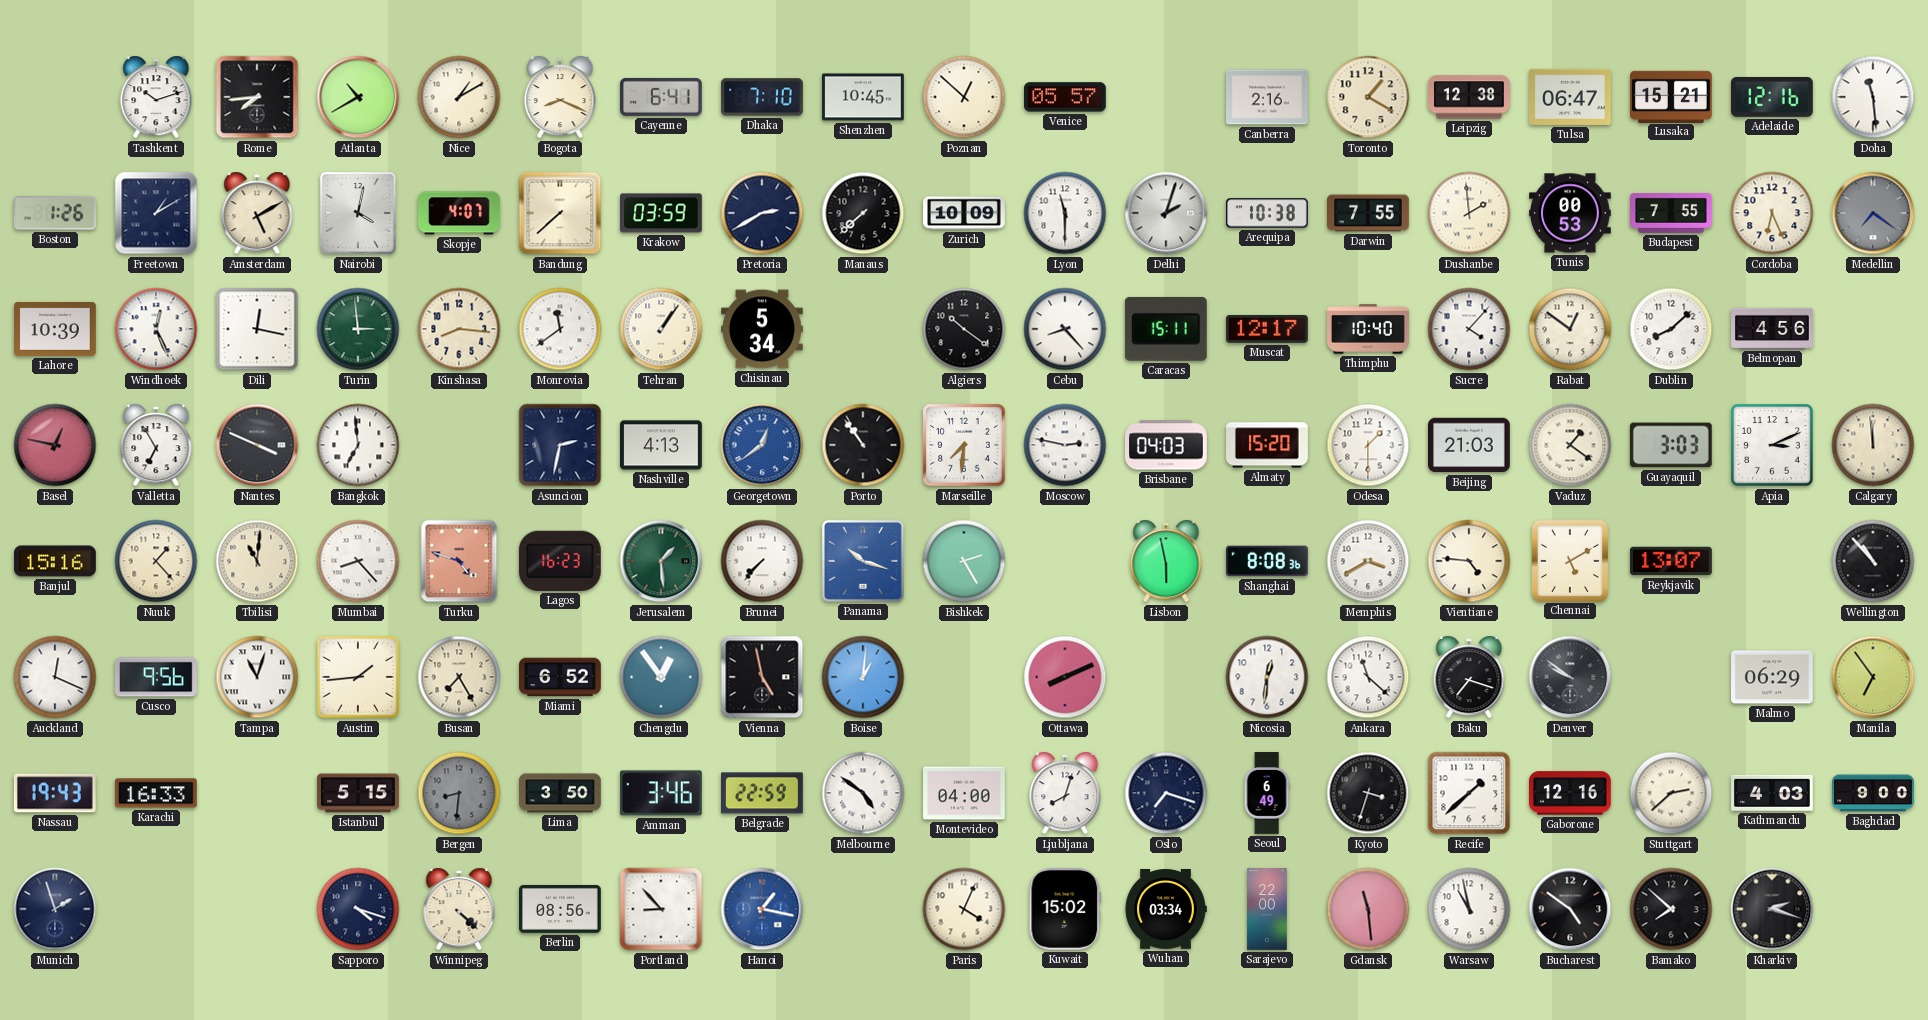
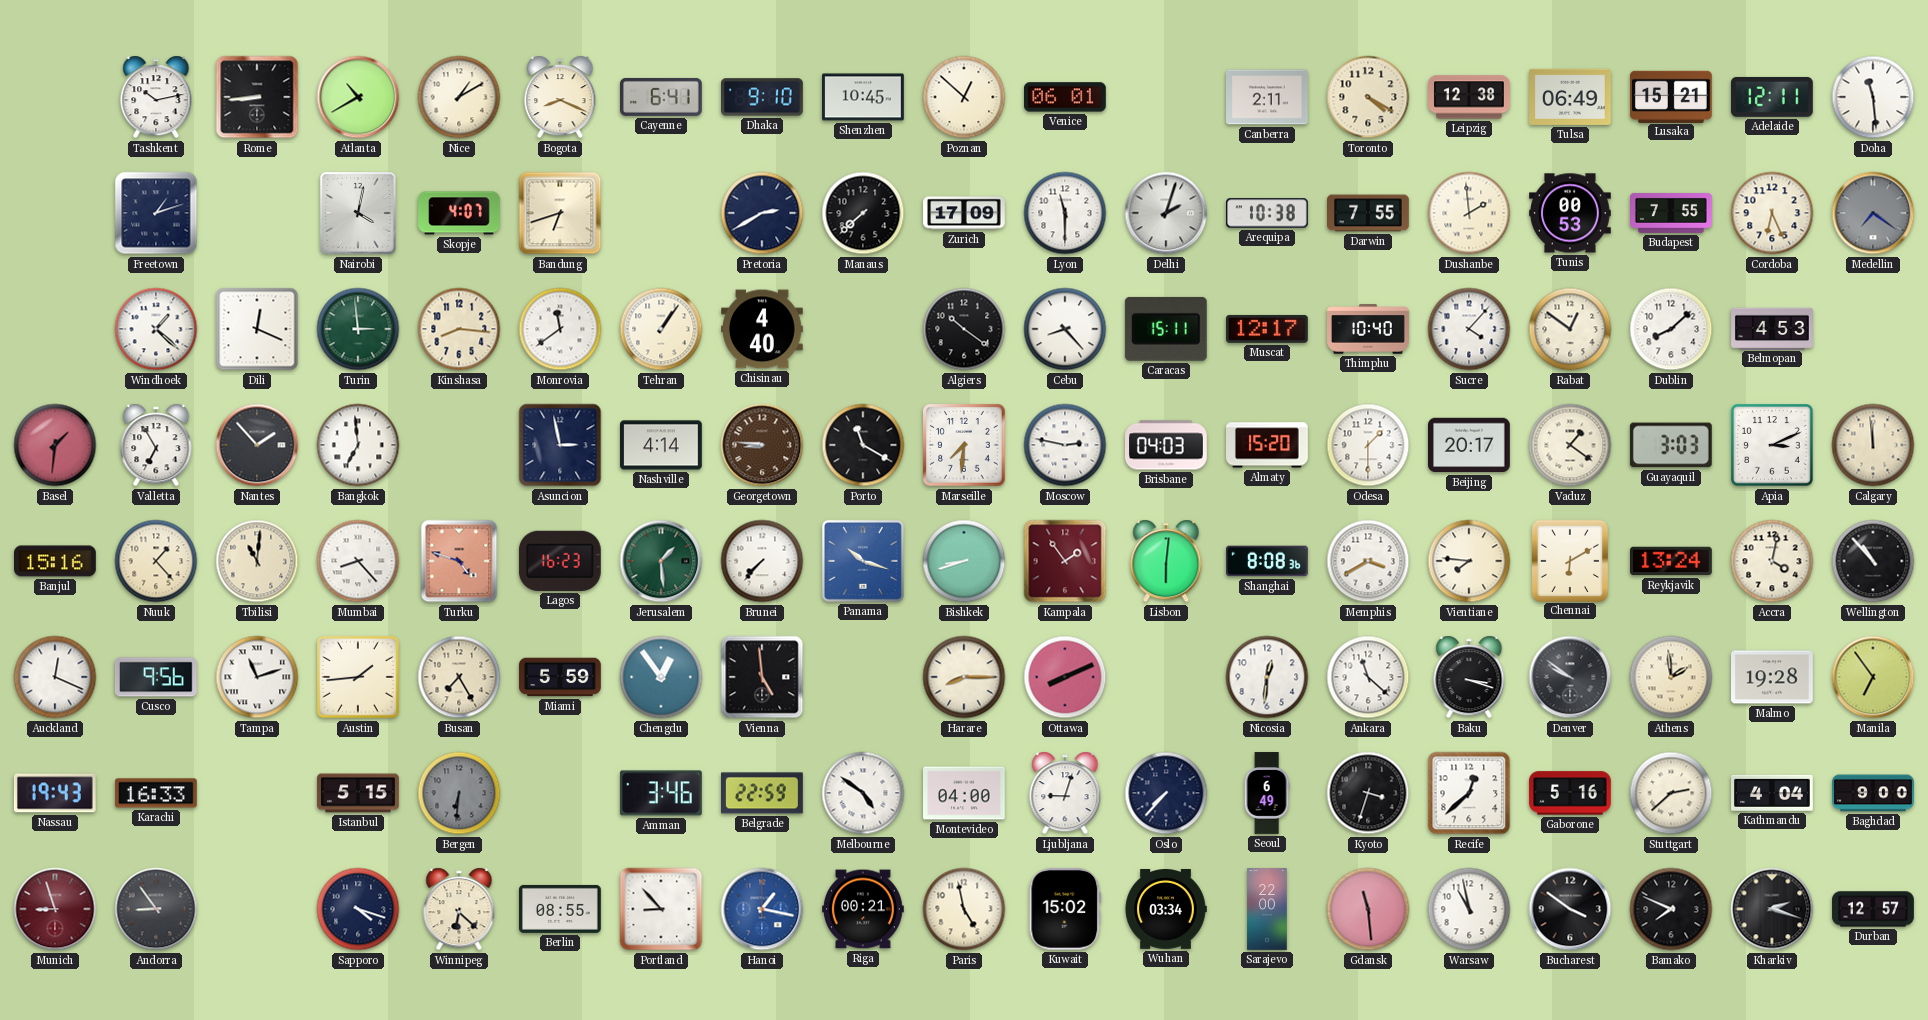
Tashkent: 10:12 -> 10:13
Rome: 7:44 -> 8:44
Dhaka: 7:10 -> 9:10
Venice: 05:57 -> 06:01
Canberra: 2:16 -> 2:11
Toronto: 1:20 -> 4:20
Tulsa: 06:47 -> 06:49
Adelaide: 12:16 -> 12:11
Boston: 1:26 -> none
Freetown: 1:10 -> 1:12
Amsterdam: 5:10 -> none
Bandung: 7:38 -> 6:42
Krakow: 03:59 -> none
Zurich: 10:09 -> 17:09
Lahore: 10:39 -> none
Windhoek: 12:26 -> 1:22
Dili: 12:17 -> 12:19
Chisinau: 5:34 -> 4:40
Belmopan: 4:56 -> 4:53
Basel: 12:47 -> 1:31
Nantes: 3:49 -> 1:53
Asuncion: 2:32 -> 2:58
Nashville: 4:13 -> 4:14
Georgetown: 12:39 -> 8:46
Georgetown dial: blue -> brown
Porto: 10:54 -> 11:20
Beijing: 21:03 -> 20:17
Bishkek: 2:25 -> 8:42
Kampala: none -> 1:54
Lisbon: 5:58 -> 6:01
Vientiane: 4:46 -> 7:46
Chennai: 5:10 -> 6:10
Reykjavik: 13:07 -> 13:24
Accra: none -> 4:02
Tampa: 11:03 -> 11:12
Miami: 6:52 -> 5:59
Vienna: 4:58 -> 4:59
Boise: 1:01 -> none
Harare: none -> 8:15
Baku: 7:18 -> 3:18
Athens: none -> 1:59
Malmo: 06:29 -> 19:28
Bergen: 8:31 -> 6:31
Lima: 3:50 -> none
Ljubljana: 8:03 -> 9:03
Oslo: 7:18 -> 7:37
Recife: 1:38 -> 12:38
Gaborone: 12:16 -> 5:16
Kathmandu: 4:03 -> 4:04
Munich: 1:57 -> 8:57
Munich dial: navy -> burgundy
Andorra: none -> 8:54
Winnipeg: 4:22 -> 6:22
Berlin: 08:56 -> 08:55
Riga: none -> 00:21
Paris: 4:04 -> 4:58
Bucharest: 4:51 -> 3:51
Bamako: 7:52 -> 7:49
Durban: none -> 12:57
